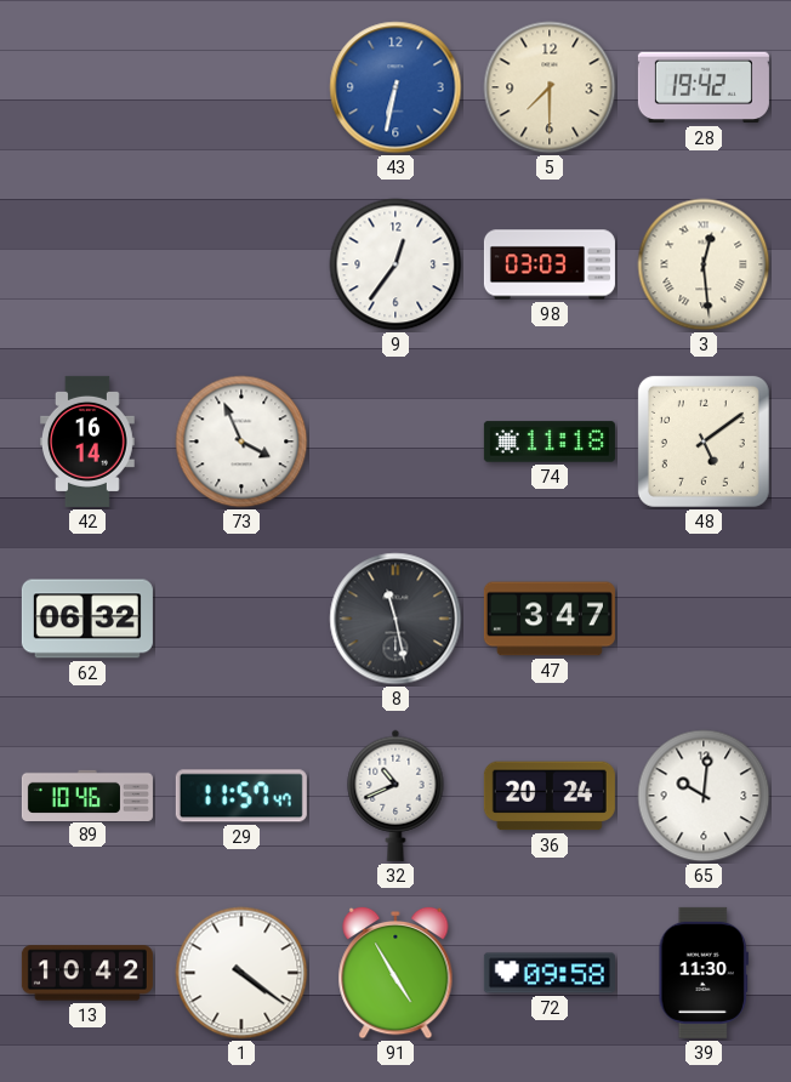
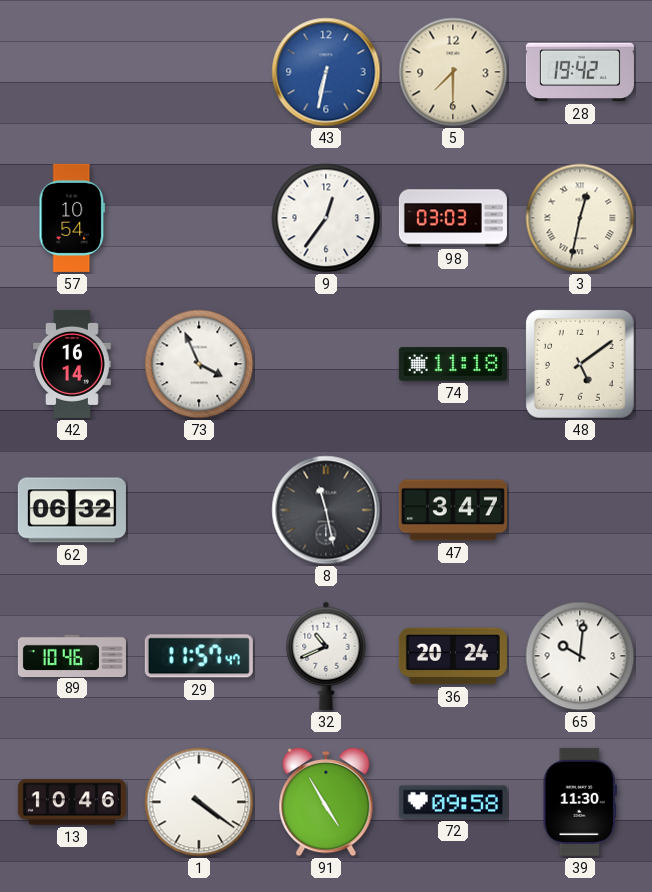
57: none -> 10:54
3: 12:29 -> 12:32
13: 10:42 -> 10:46
